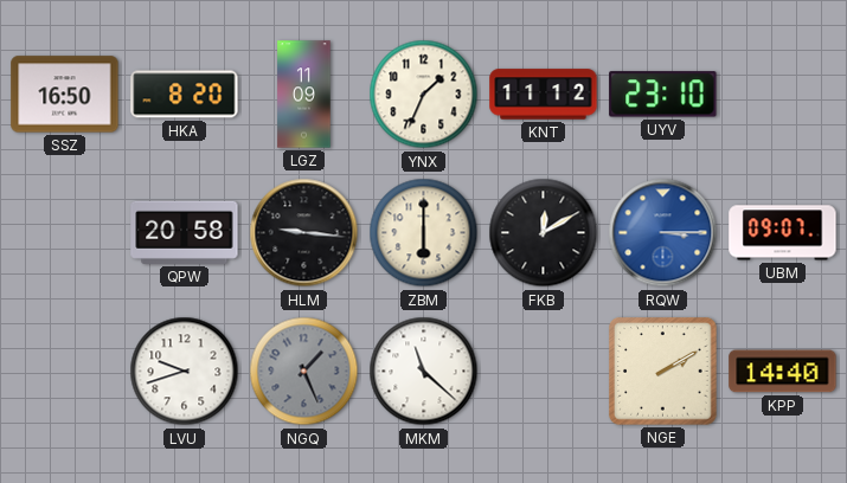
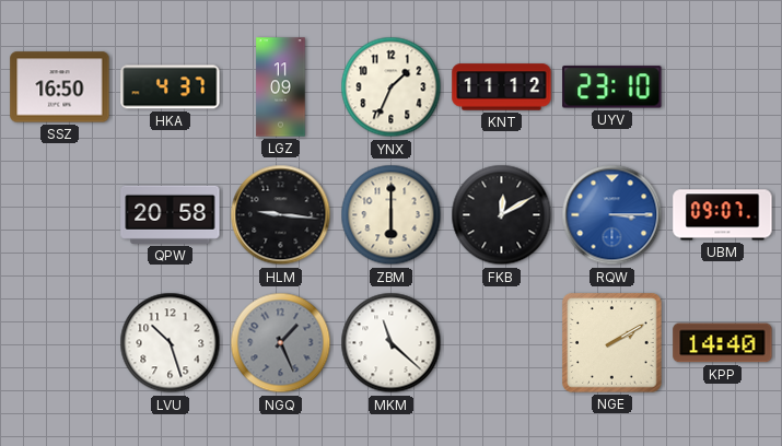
HKA: 8:20 -> 4:37
LVU: 9:42 -> 10:27
